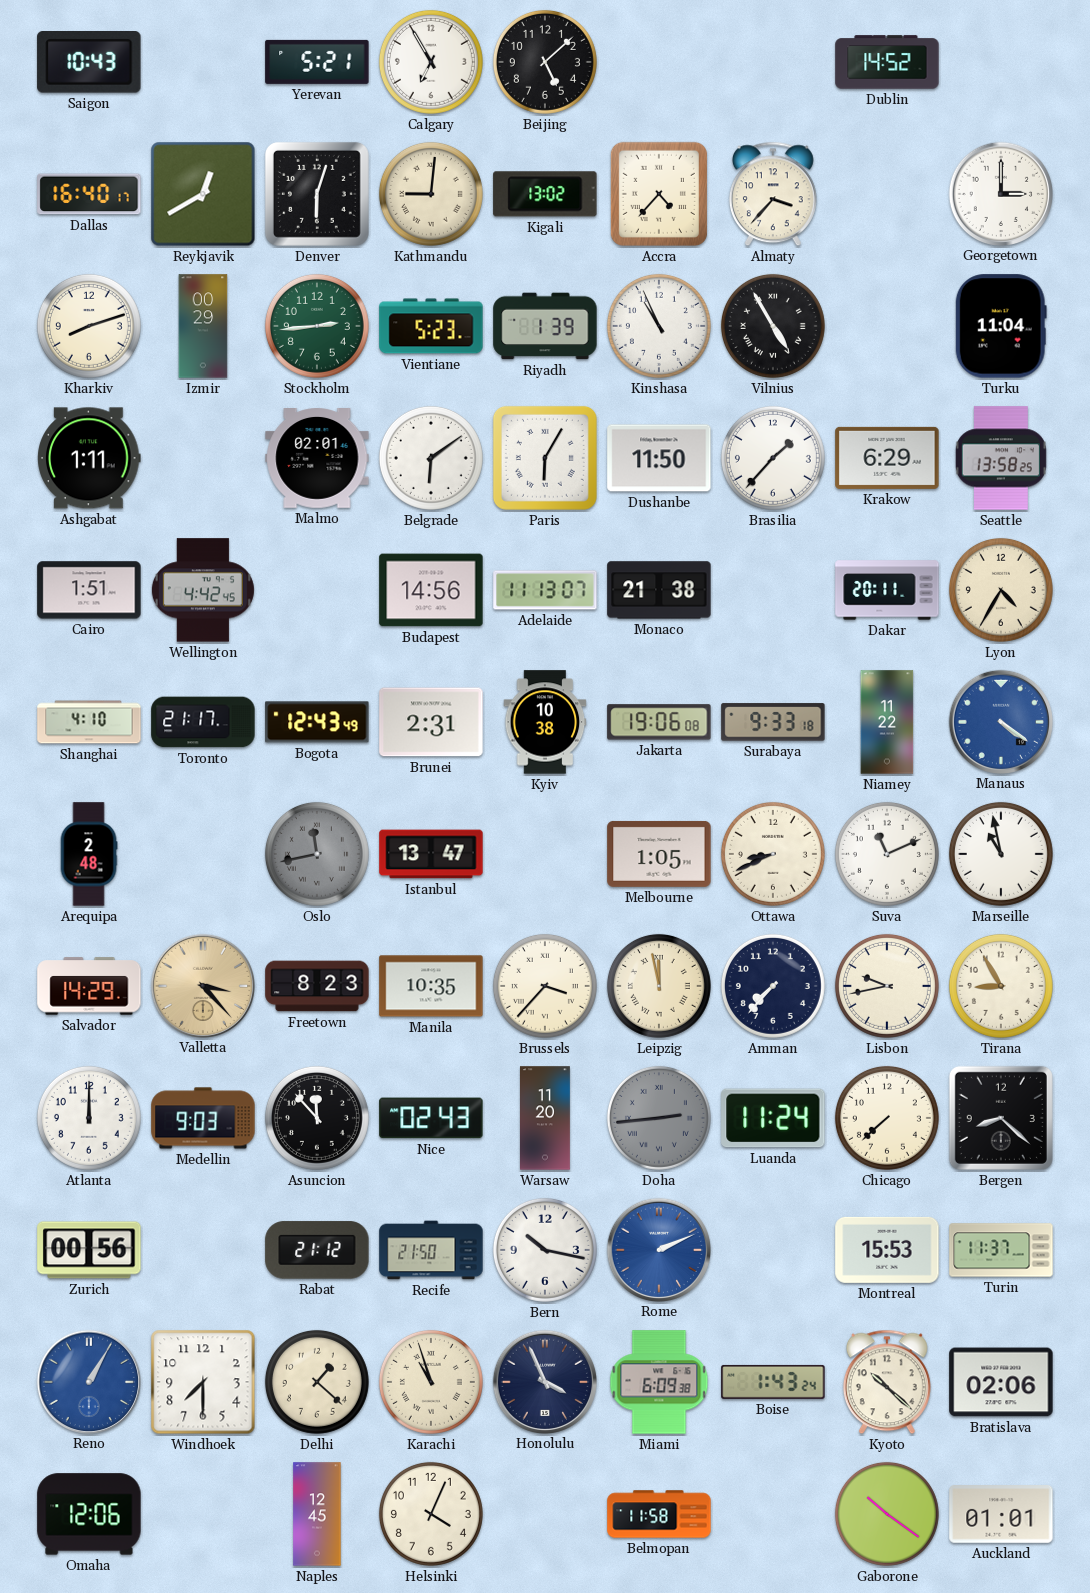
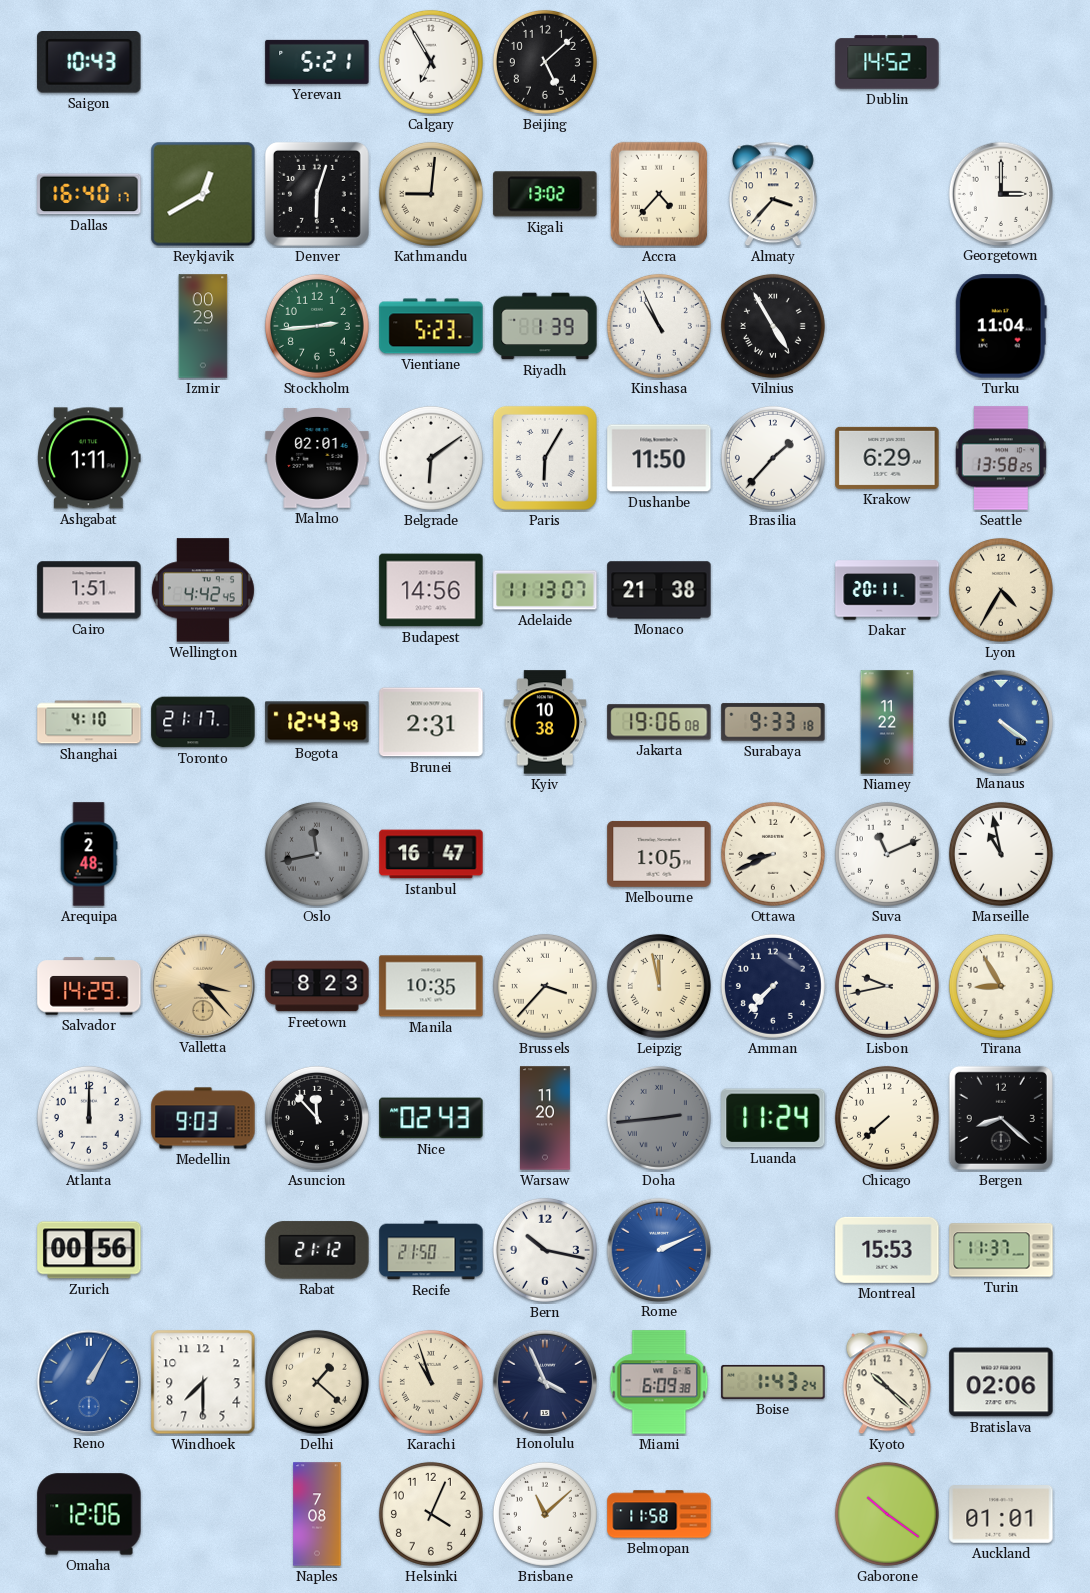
Kharkiv: 8:12 -> none
Istanbul: 13:47 -> 16:47
Naples: 12:45 -> 7:08
Brisbane: none -> 11:08
